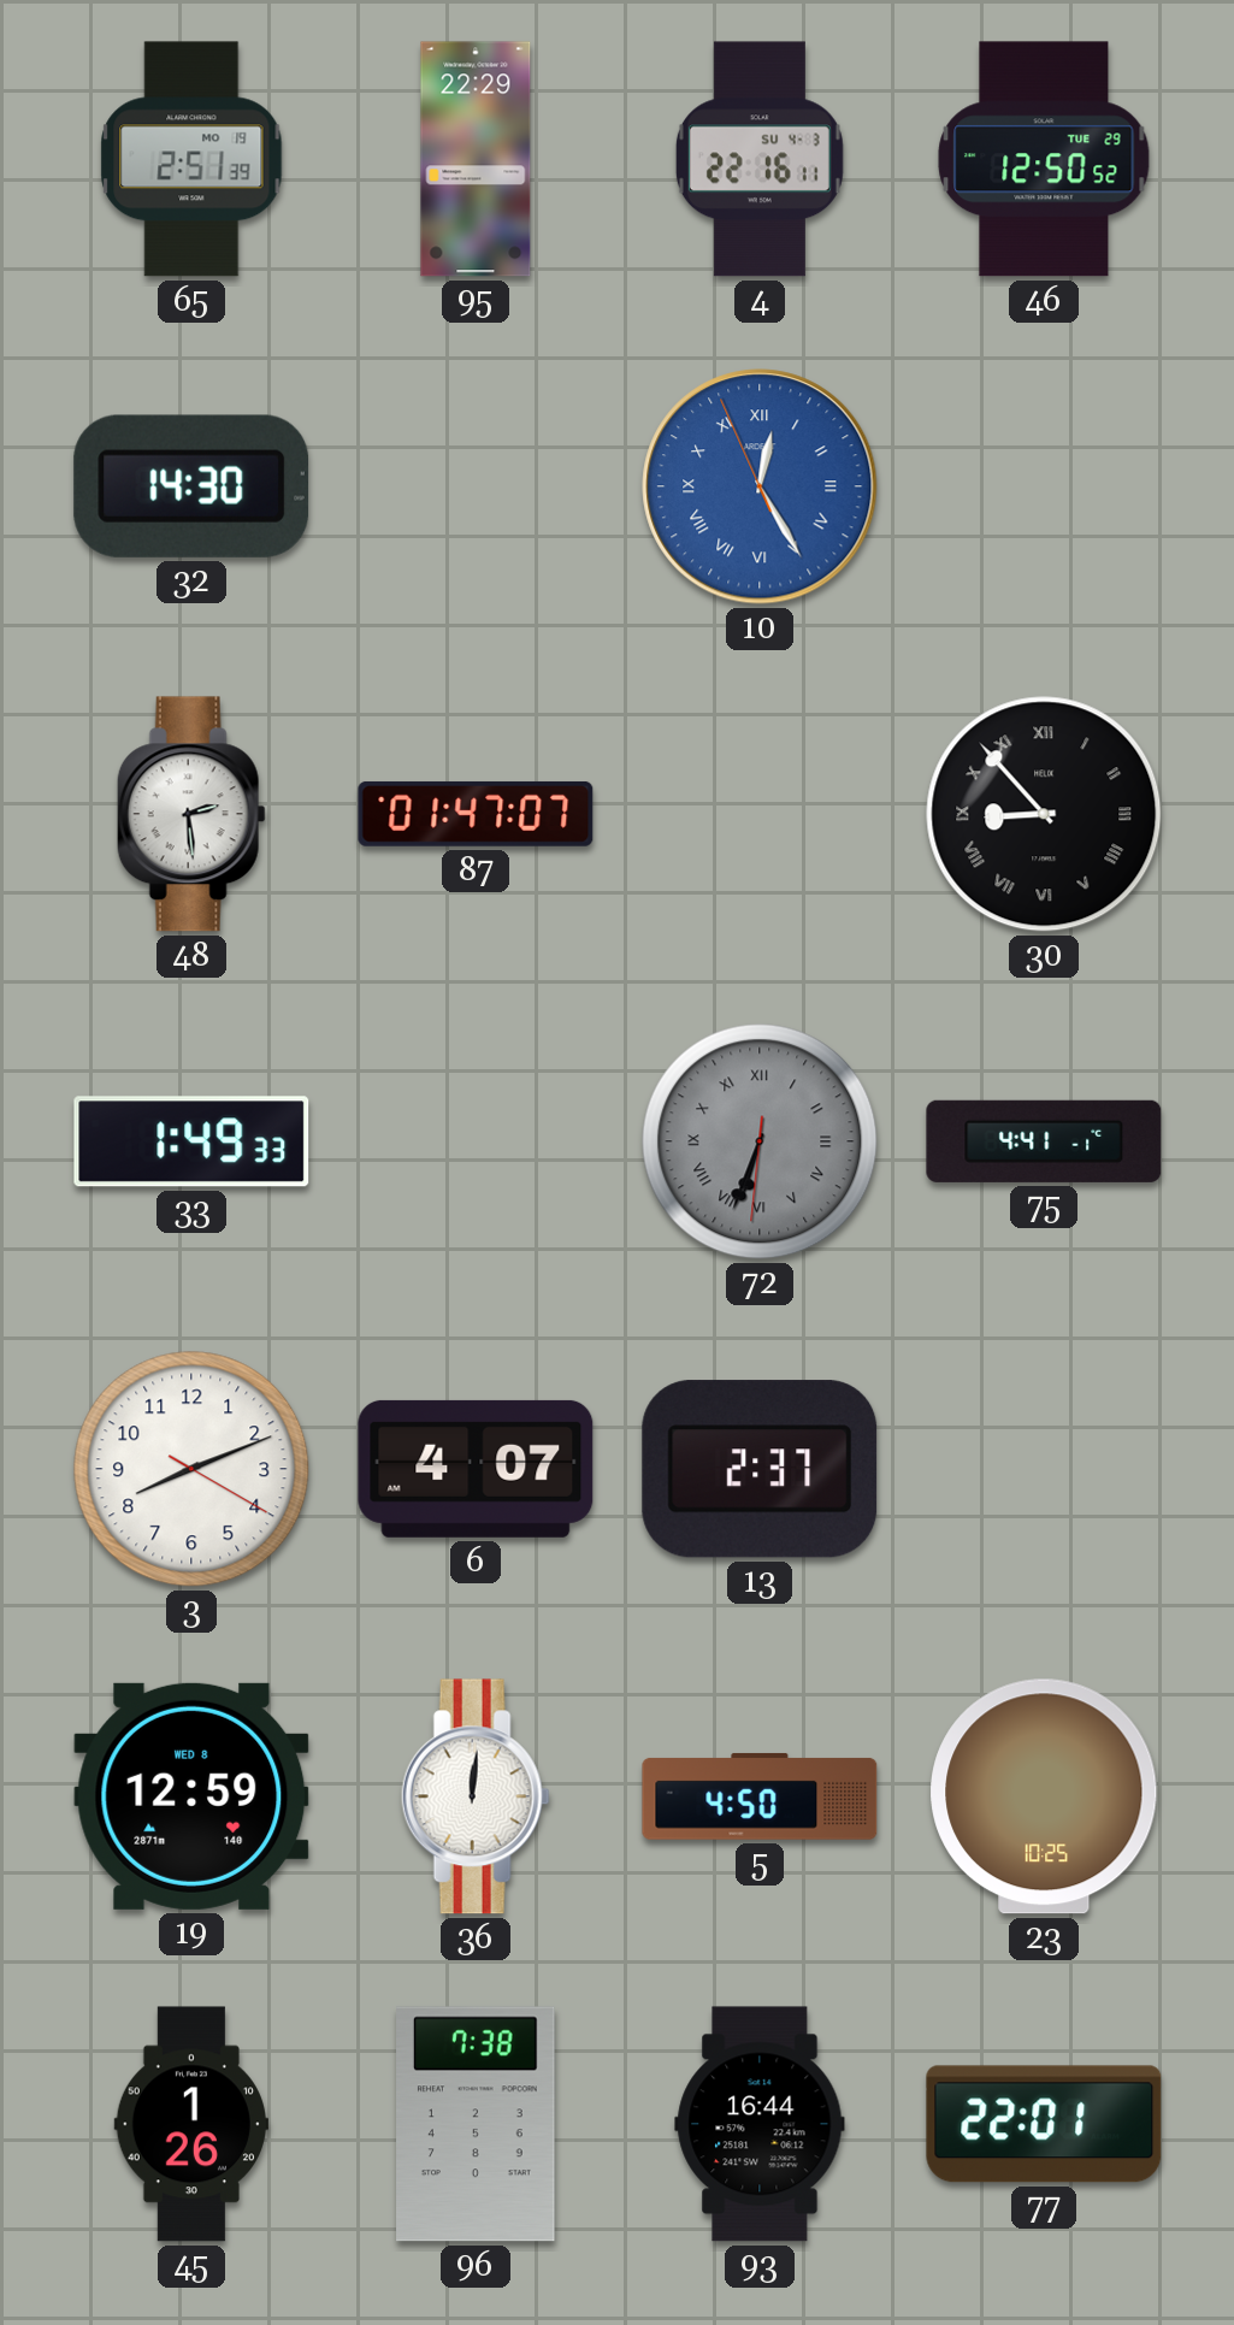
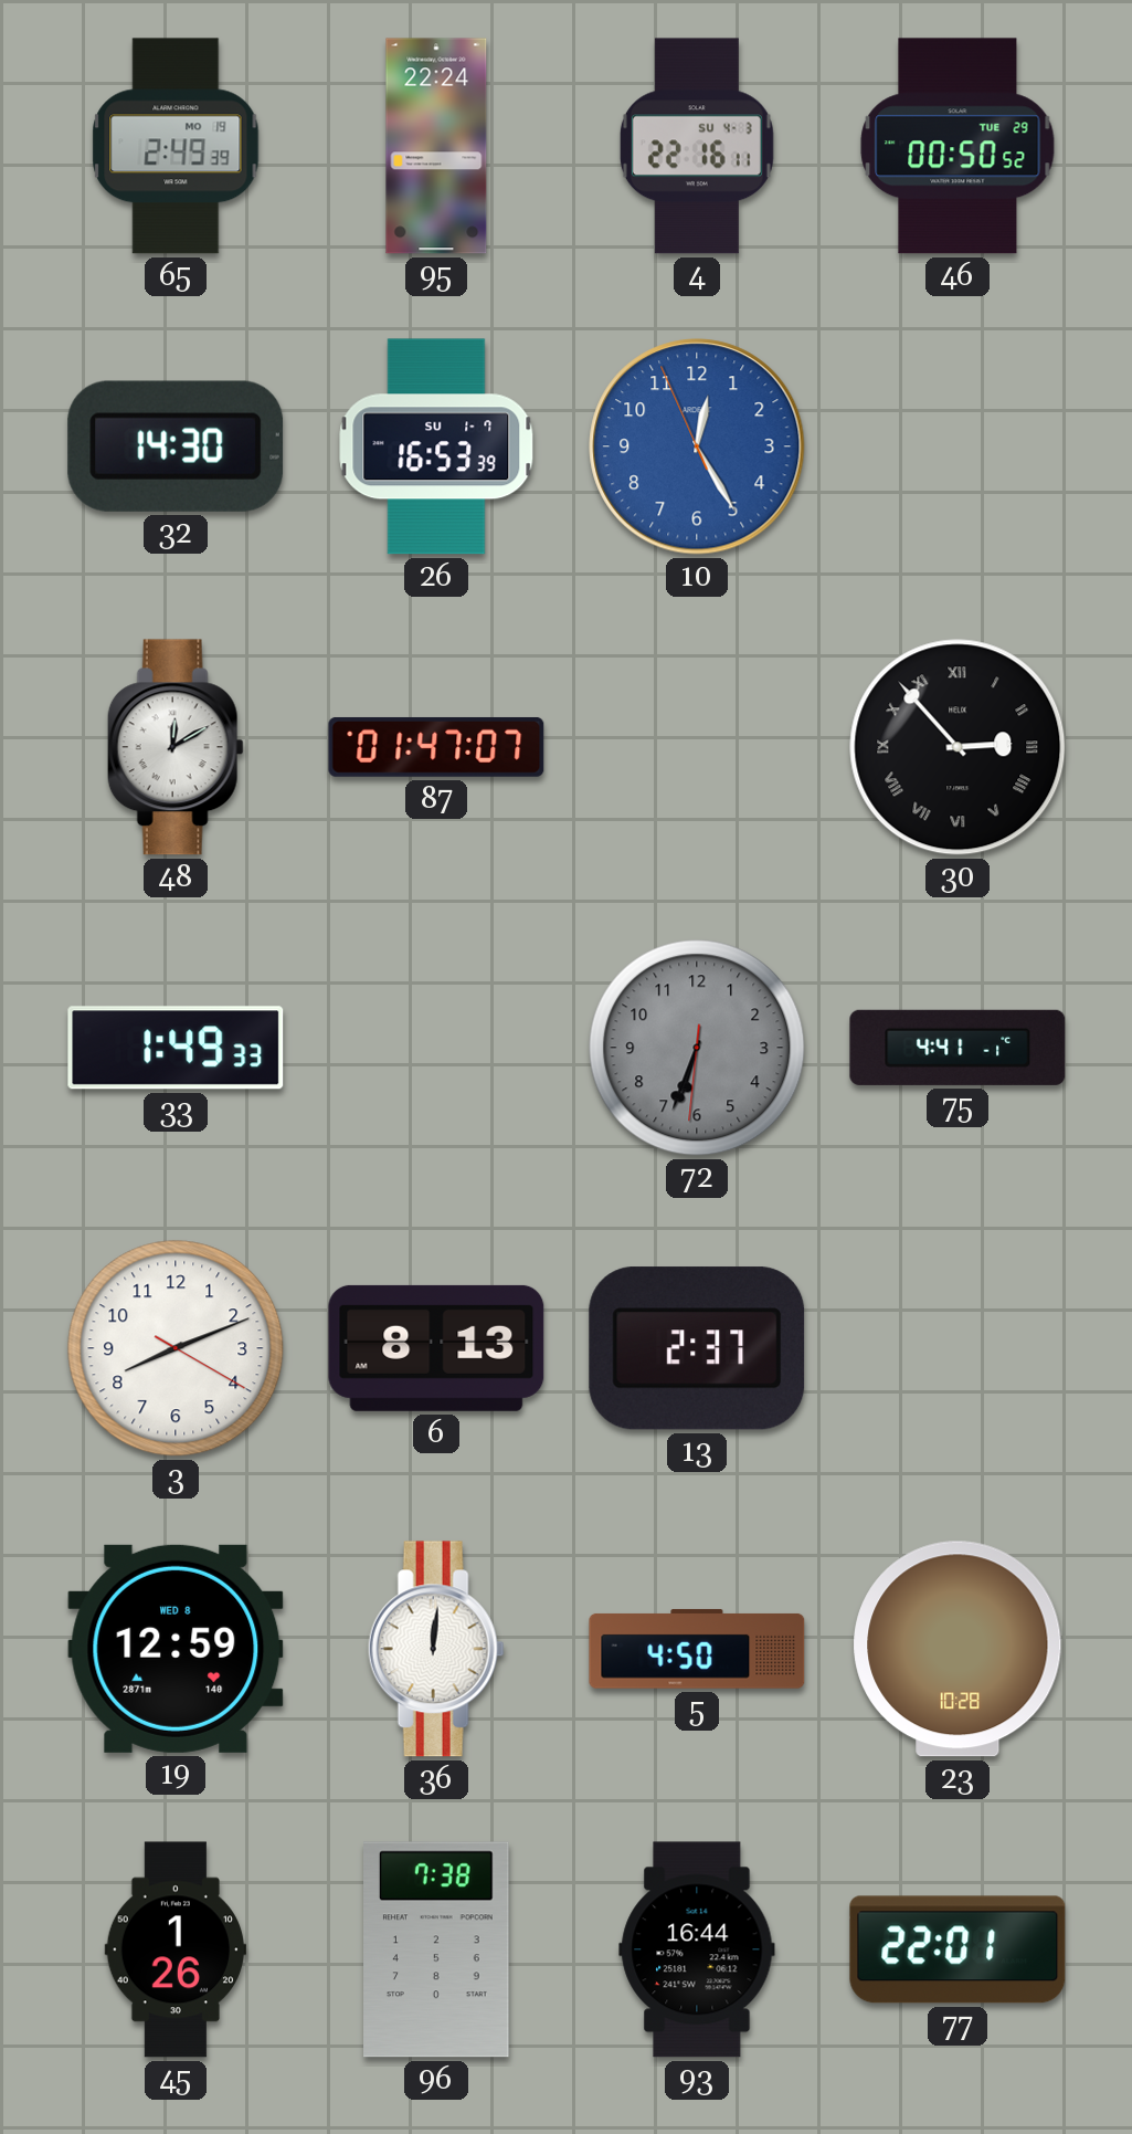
65: 2:51 -> 2:49
95: 22:29 -> 22:24
46: 12:50 -> 00:50
26: none -> 16:53
10 numerals: Roman -> Arabic
48: 2:29 -> 12:10
30: 8:53 -> 2:53
72 numerals: Roman -> Arabic
6: 4:07 -> 8:13
23: 10:25 -> 10:28
